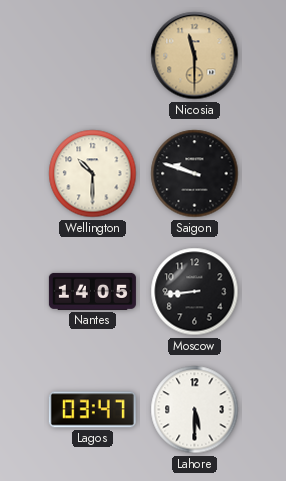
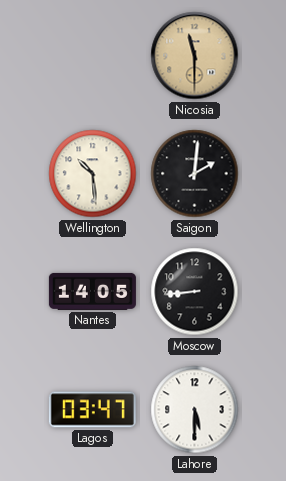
Wellington: 10:30 -> 10:29
Saigon: 9:48 -> 2:01
